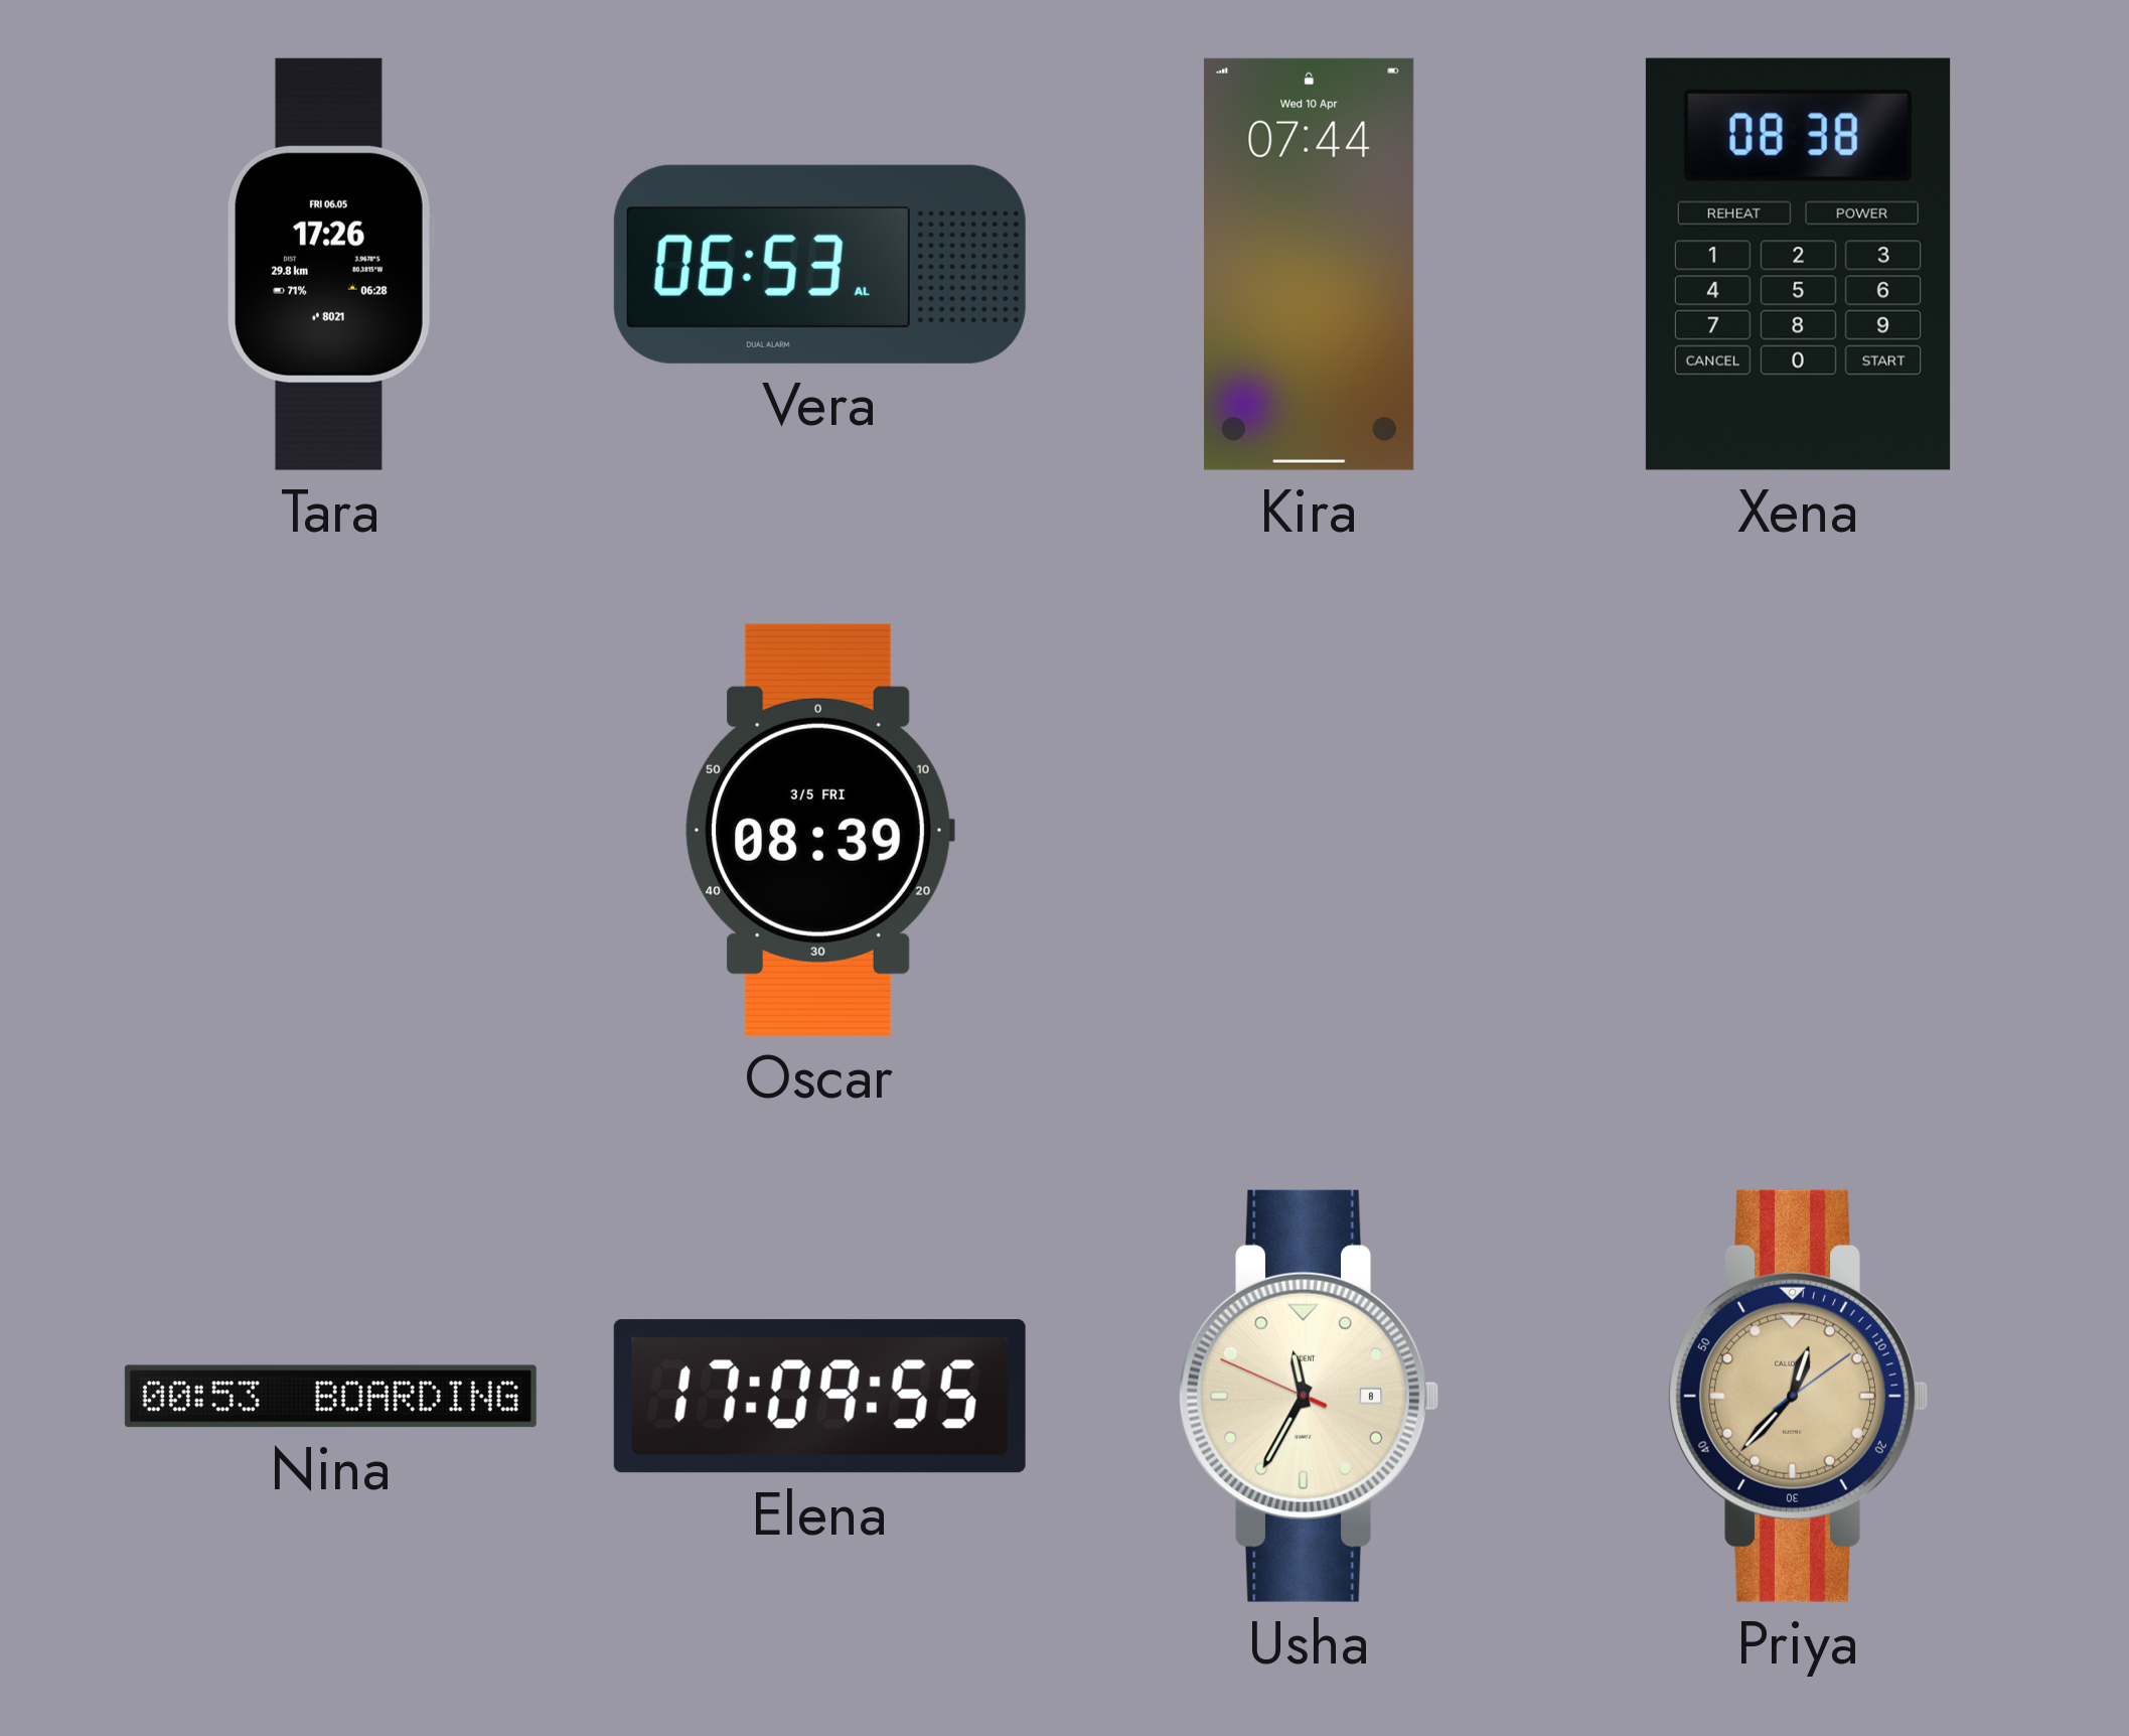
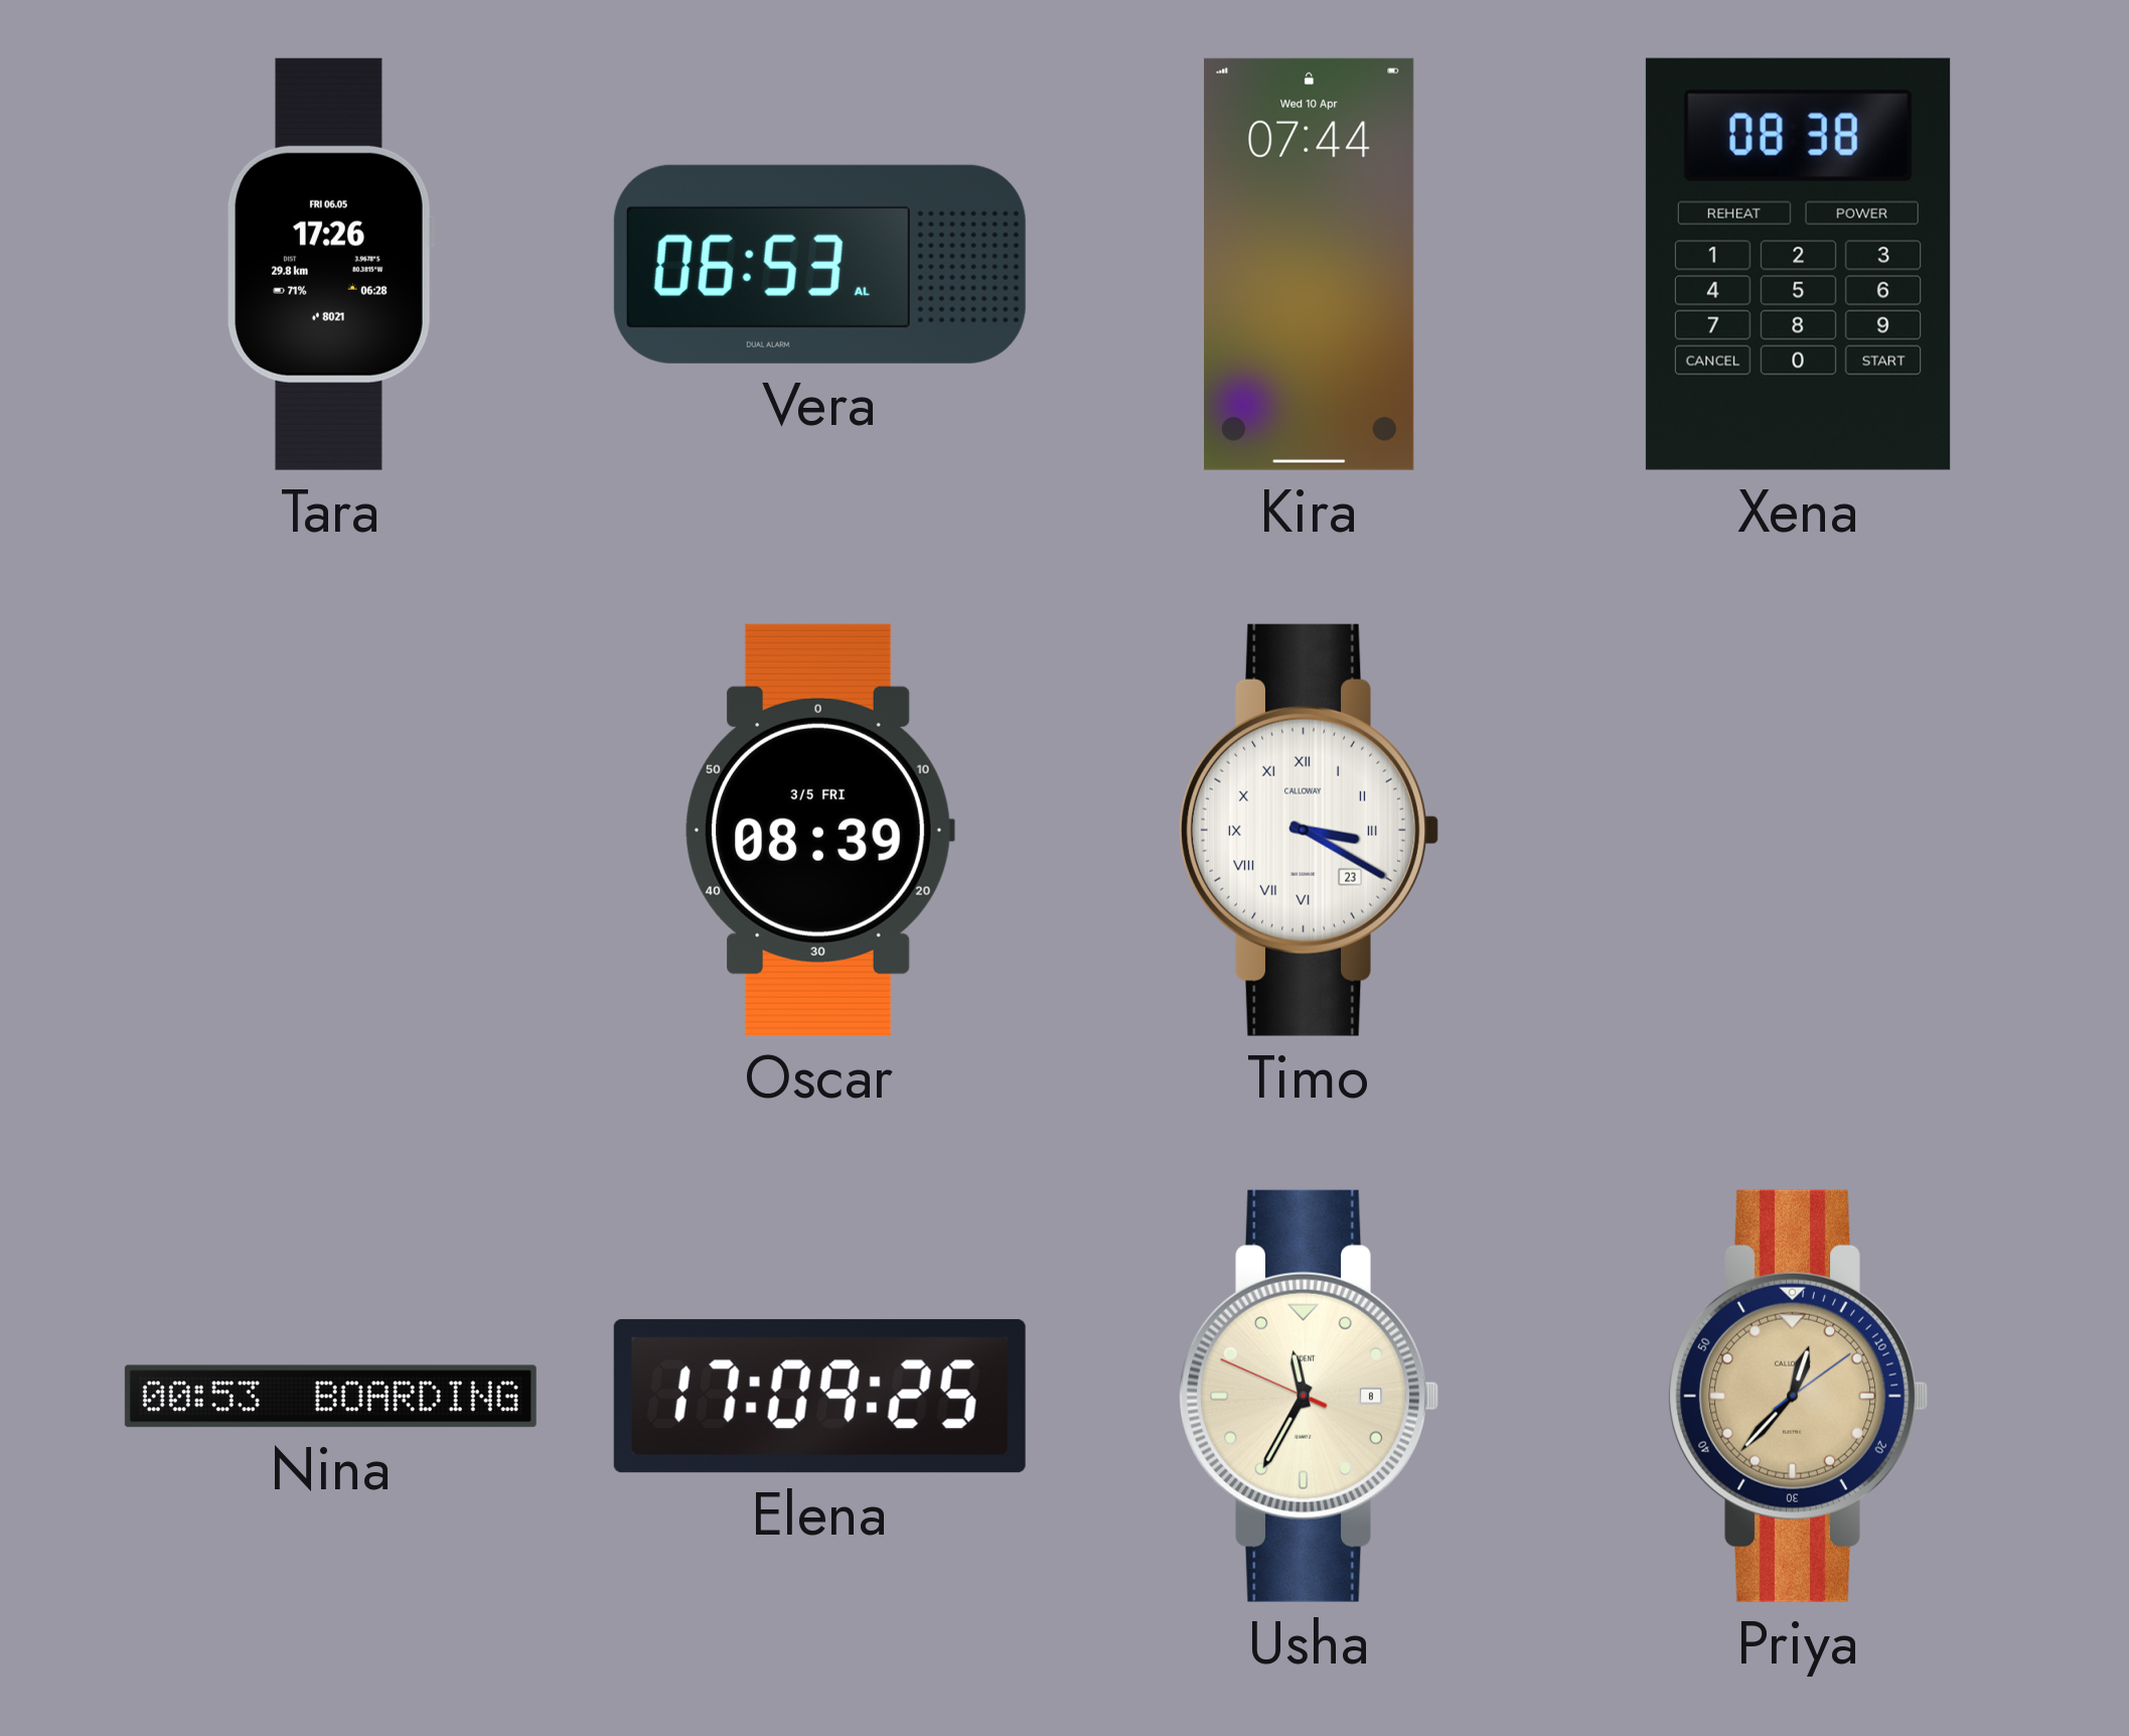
Timo: none -> 3:20
Elena: 17:09:55 -> 17:09:25
